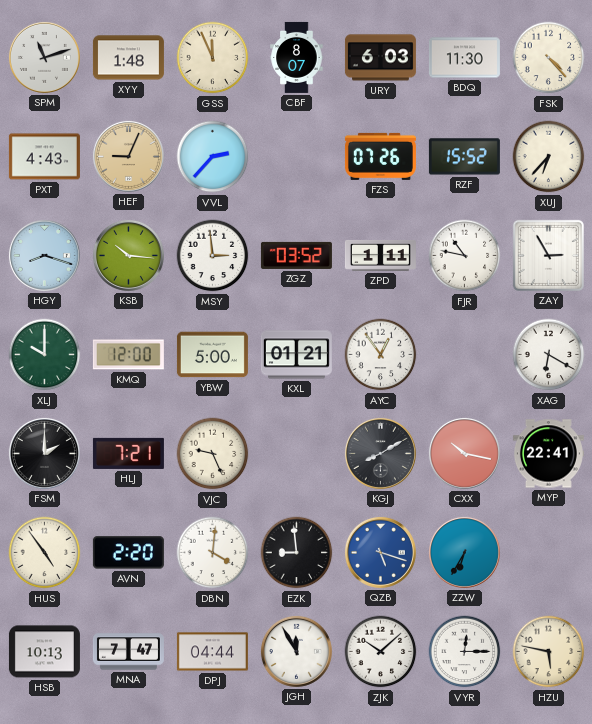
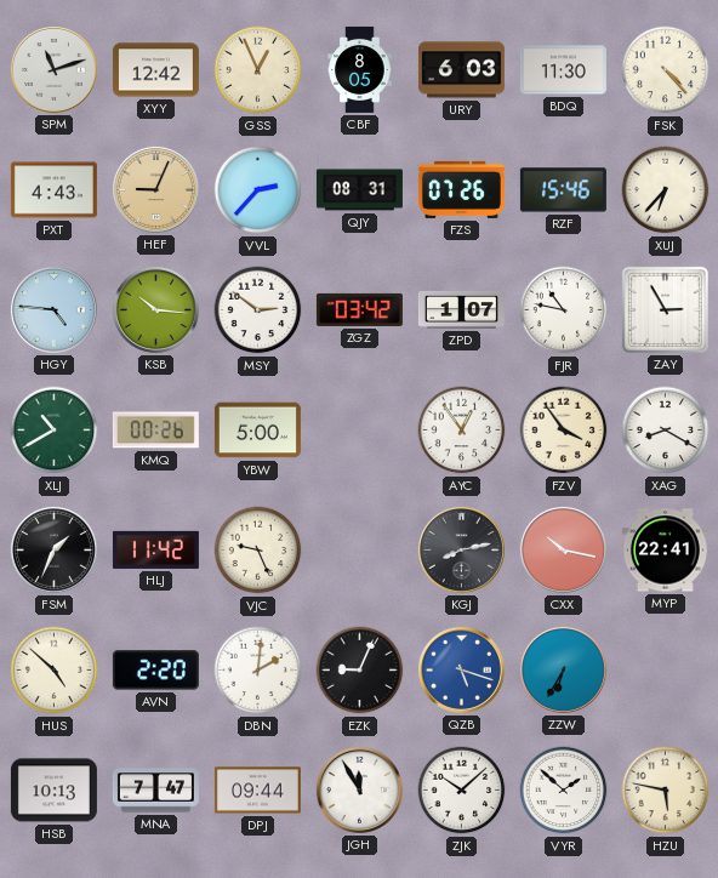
XYY: 1:48 -> 12:42
GSS: 11:56 -> 12:56
CBF: 8:07 -> 8:05
QJY: none -> 08:31
RZF: 15:52 -> 15:46
HGY: 8:18 -> 4:46
MSY: 2:59 -> 2:51
ZGZ: 03:52 -> 03:42
ZPD: 1:11 -> 1:07
XLJ: 10:00 -> 10:40
KMQ: 12:00 -> 00:26
KXL: 01:21 -> none
FZV: none -> 3:54
XAG: 6:20 -> 8:20
FSM: 2:00 -> 1:34
HLJ: 7:21 -> 11:42
KGJ: 8:10 -> 8:13
HUS: 4:54 -> 4:52
DBN: 4:01 -> 2:01
EZK: 8:59 -> 9:04
DPJ: 04:44 -> 09:44
VYR: 12:15 -> 1:52
